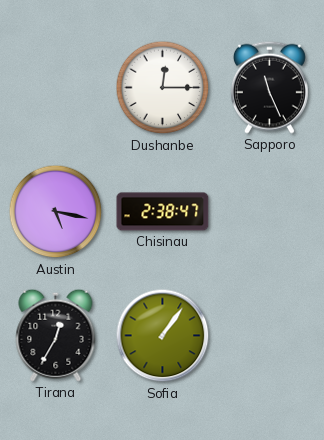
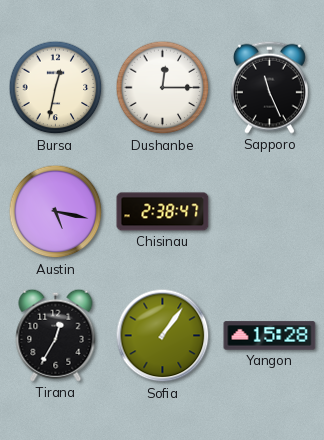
Bursa: none -> 12:32
Yangon: none -> 15:28
